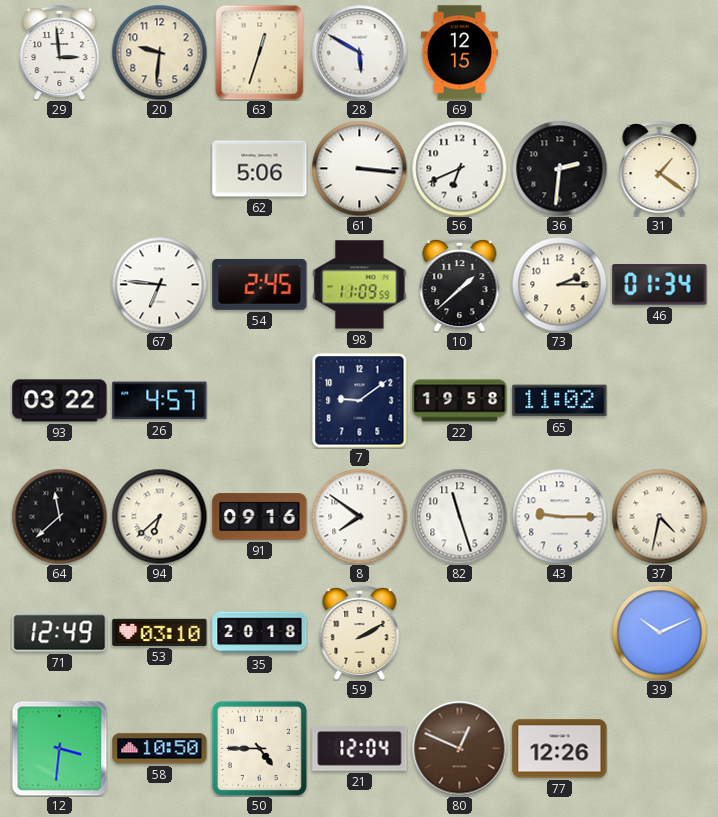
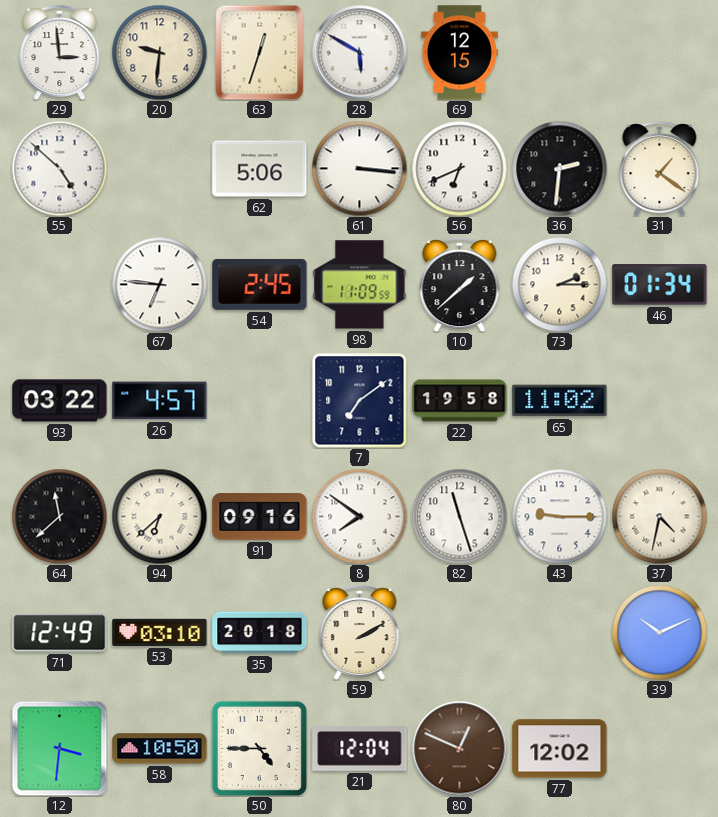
55: none -> 4:52
7: 9:09 -> 7:09
77: 12:26 -> 12:02
